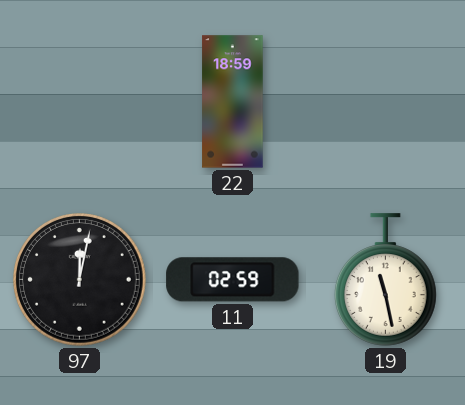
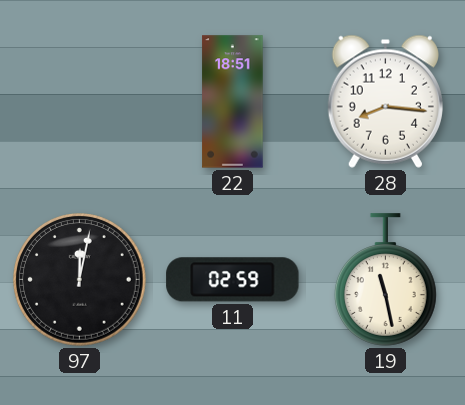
22: 18:59 -> 18:51
28: none -> 8:16
